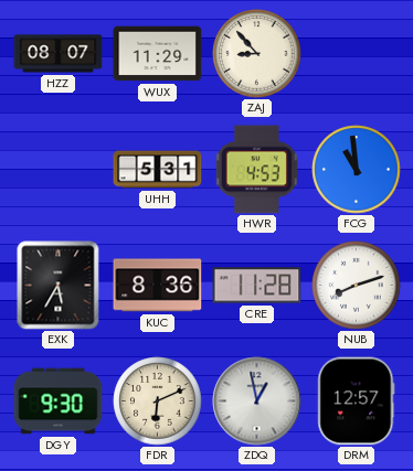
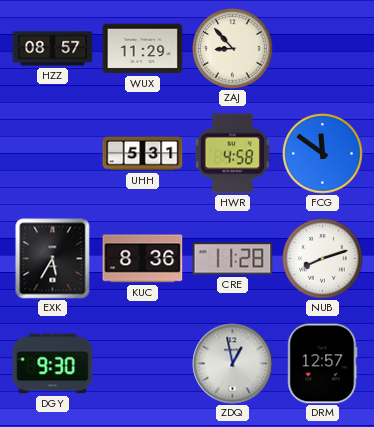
HZZ: 08:07 -> 08:57
HWR: 4:53 -> 4:58
FCG: 10:59 -> 11:51
FDR: 6:11 -> none
